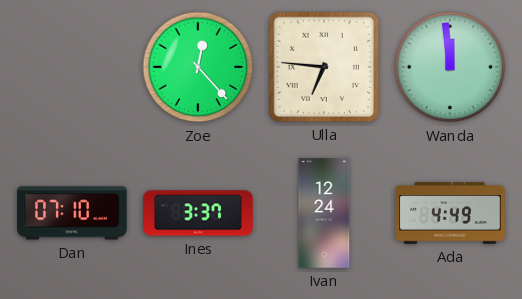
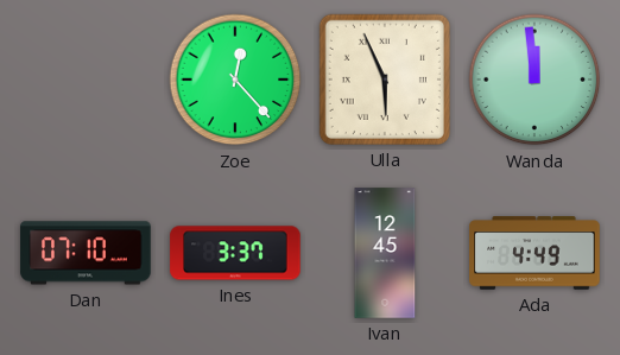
Ulla: 6:46 -> 5:56
Ivan: 12:24 -> 12:45
